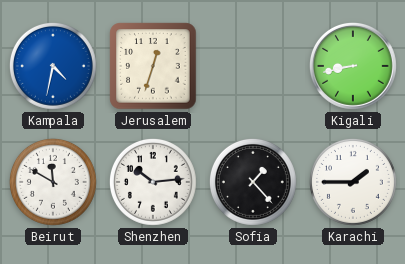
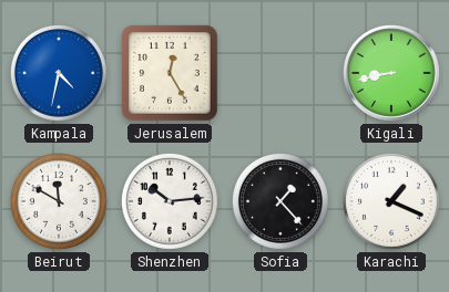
Jerusalem: 12:33 -> 12:25
Karachi: 1:45 -> 1:19
